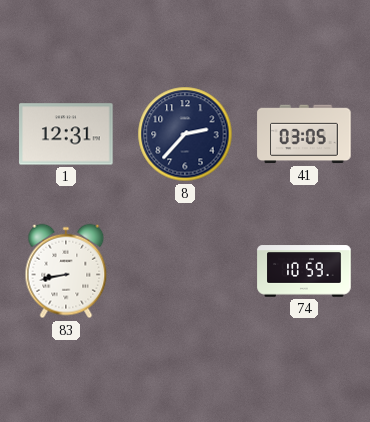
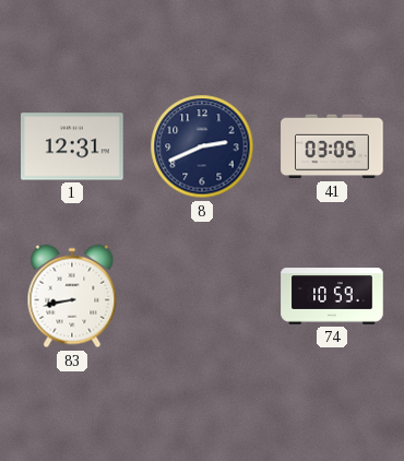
8: 2:37 -> 2:41
